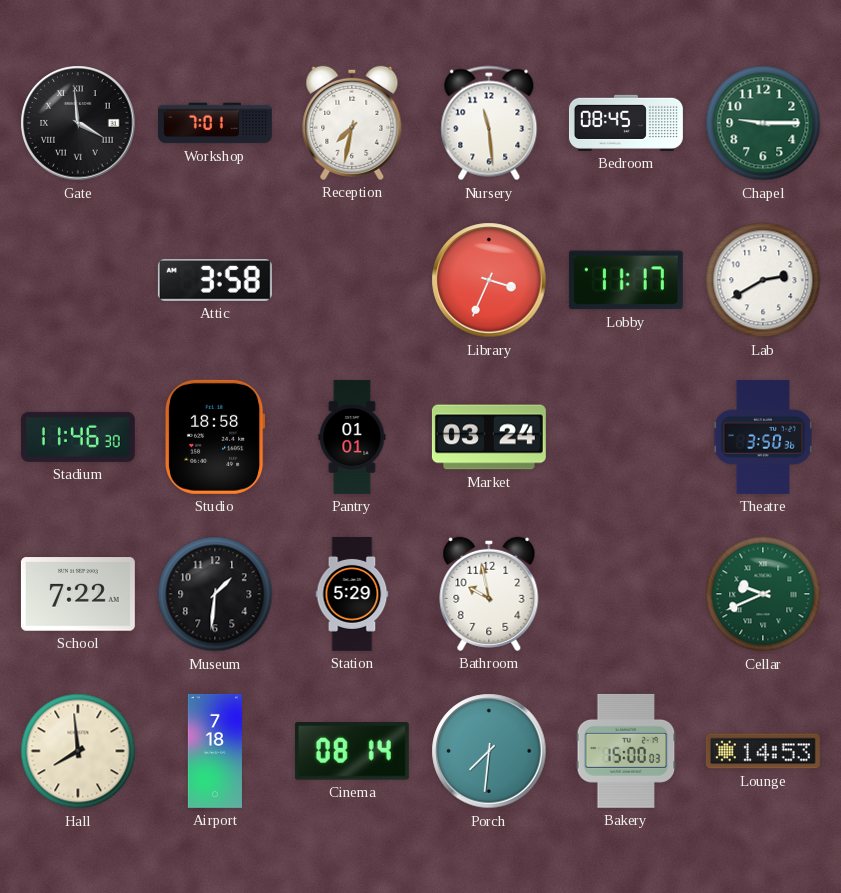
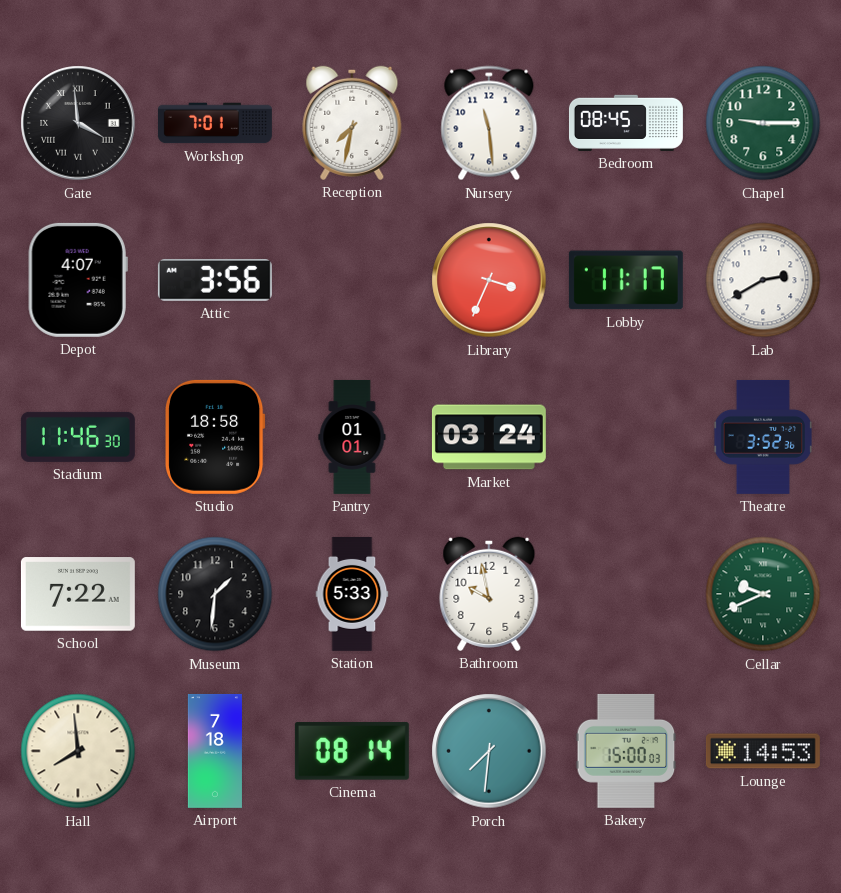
Depot: none -> 4:07
Attic: 3:58 -> 3:56
Theatre: 3:50 -> 3:52
Station: 5:29 -> 5:33
